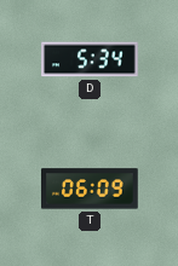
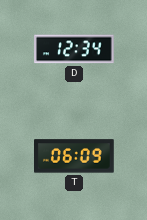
D: 5:34 -> 12:34
